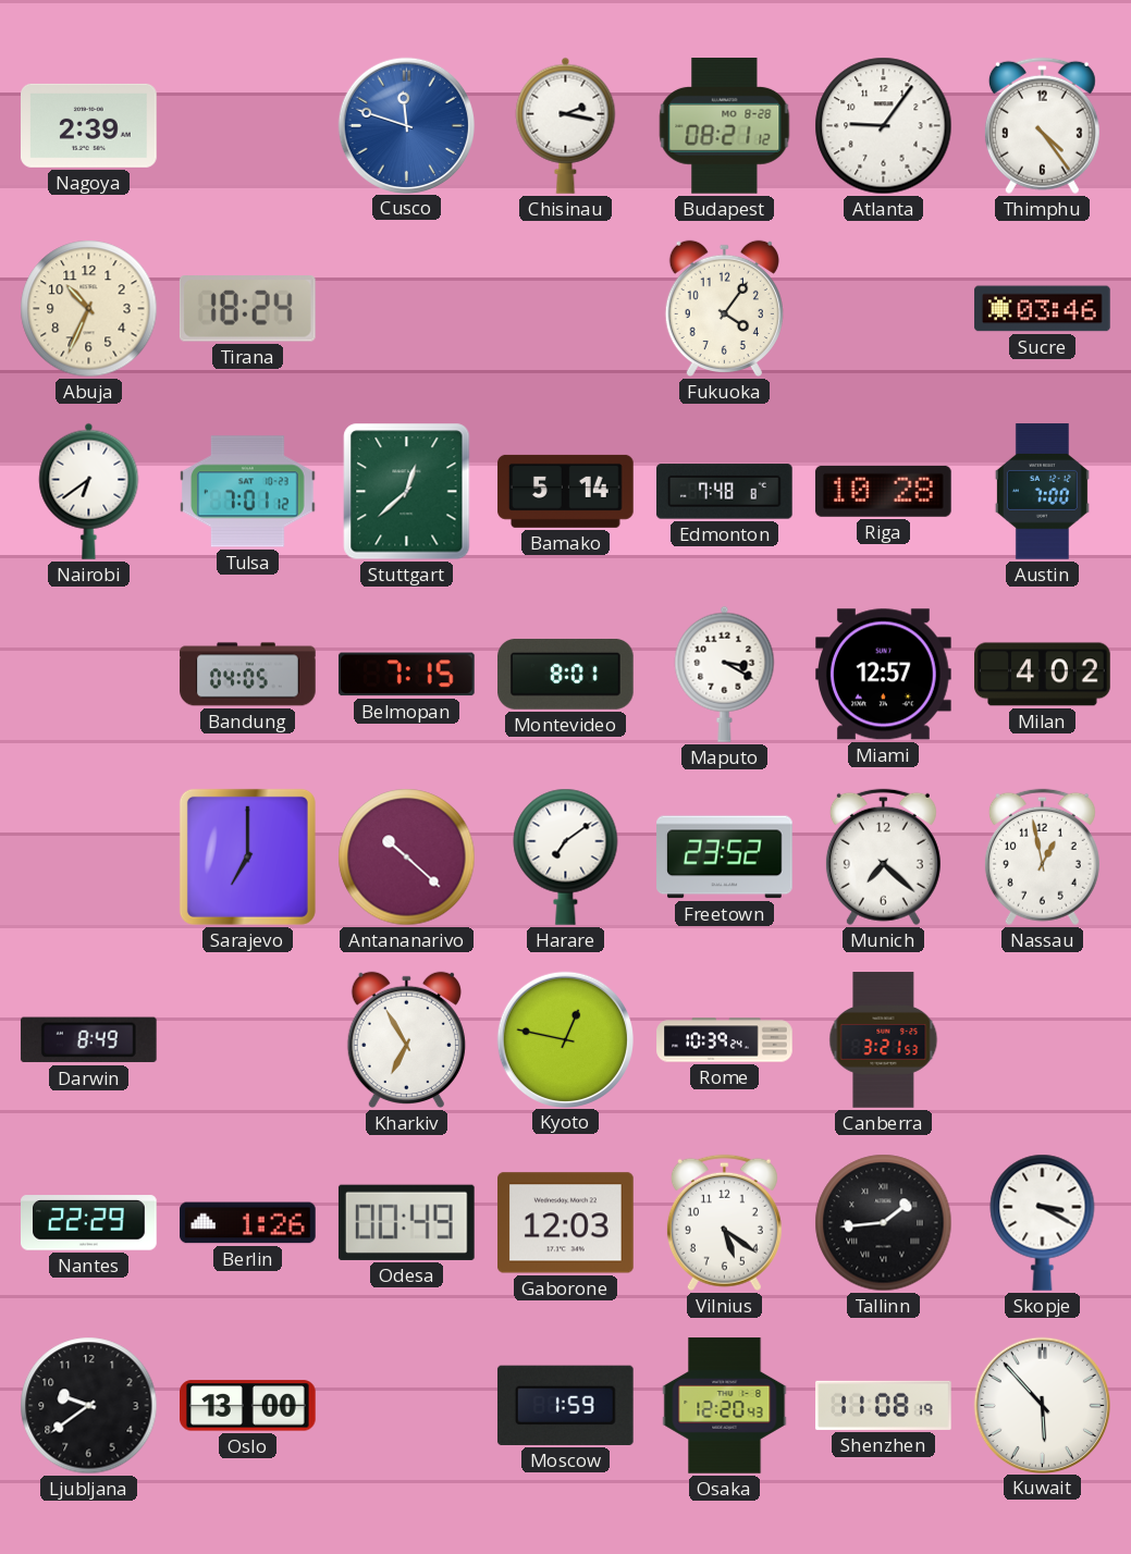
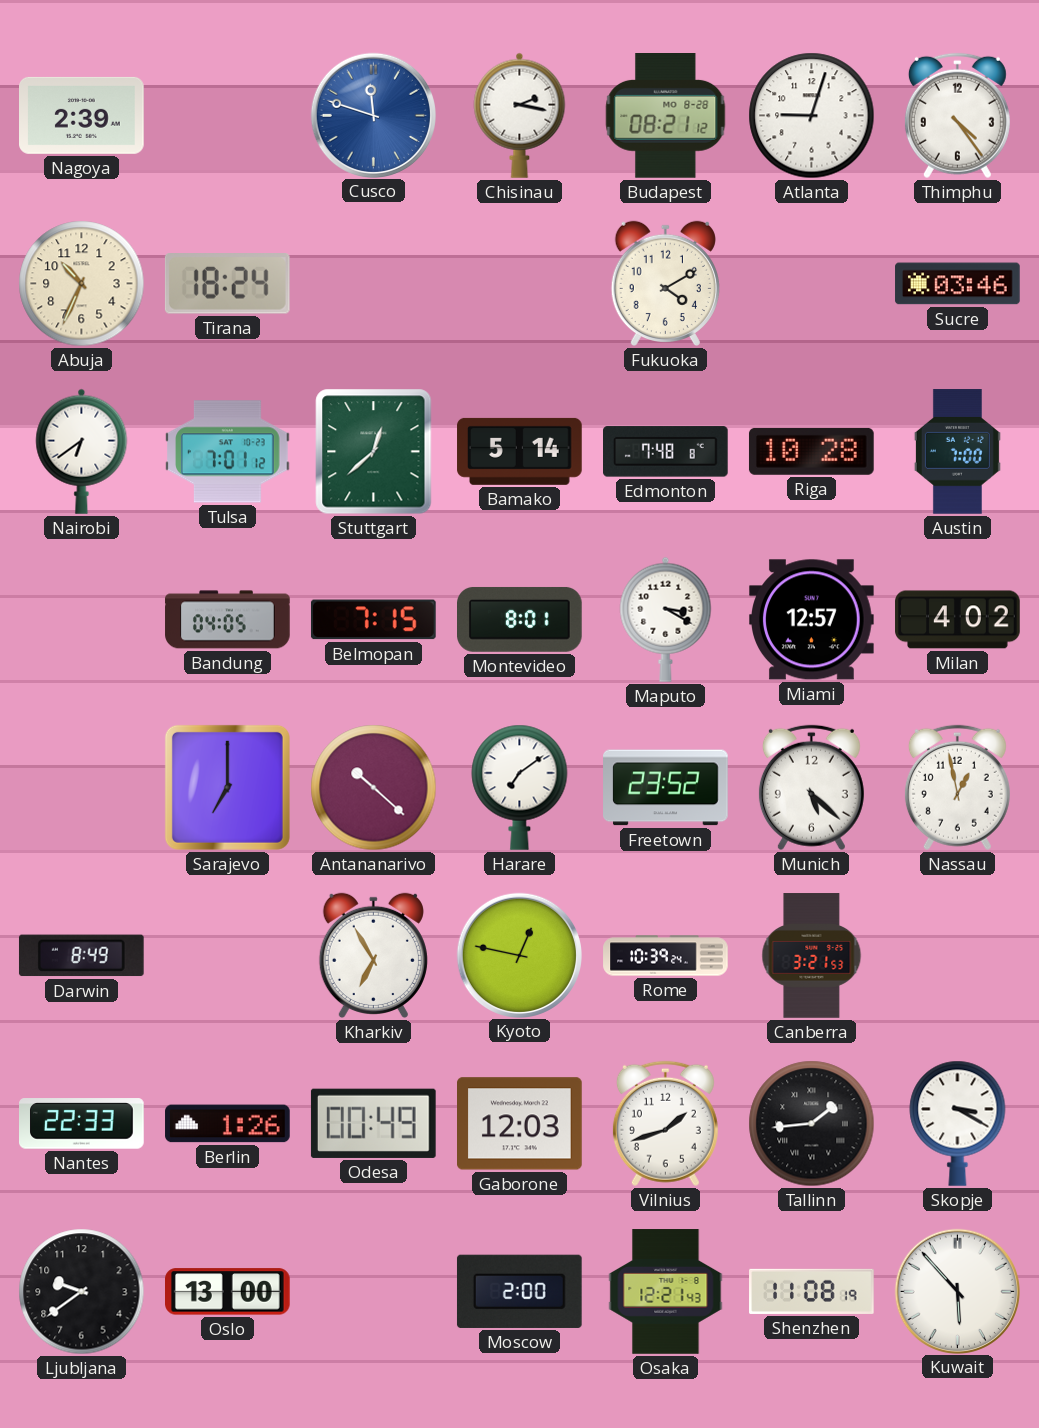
Atlanta: 9:06 -> 9:03
Fukuoka: 4:06 -> 4:10
Munich: 7:22 -> 5:22
Nantes: 22:29 -> 22:33
Vilnius: 5:21 -> 1:42
Moscow: 1:59 -> 2:00
Osaka: 12:20 -> 12:21
